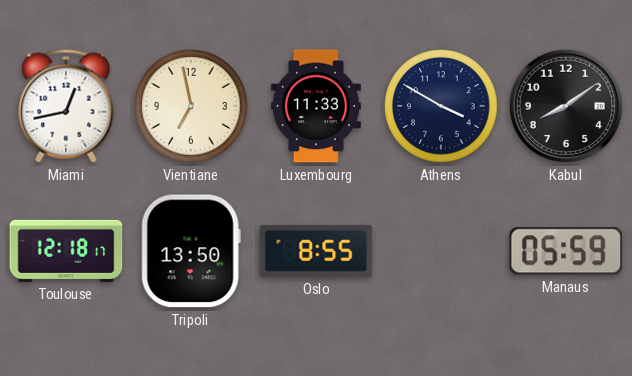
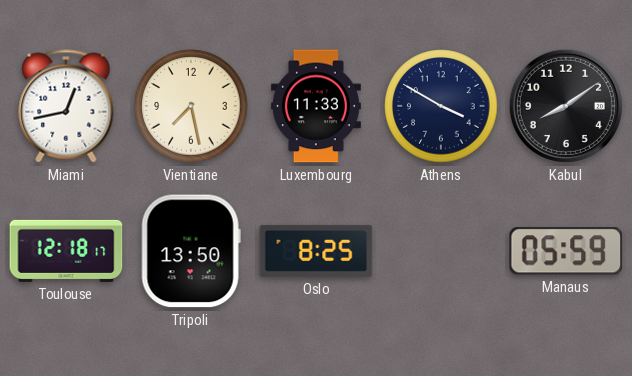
Vientiane: 6:58 -> 7:28
Oslo: 8:55 -> 8:25
